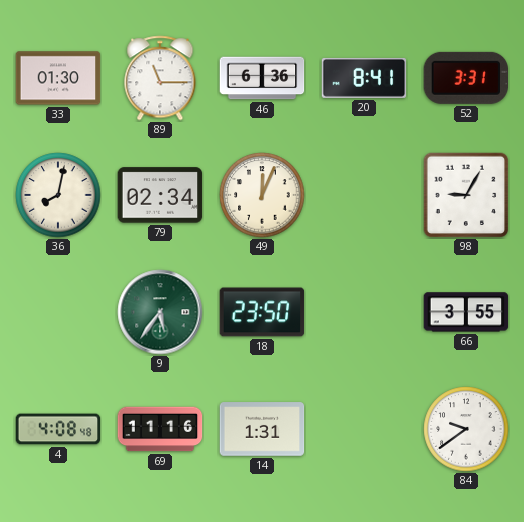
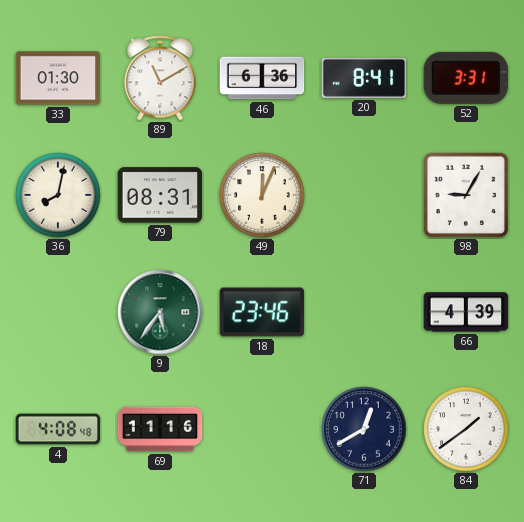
89: 11:15 -> 11:10
79: 02:34 -> 08:31
18: 23:50 -> 23:46
66: 3:55 -> 4:39
14: 1:31 -> none
71: none -> 12:40
84: 9:39 -> 1:39
